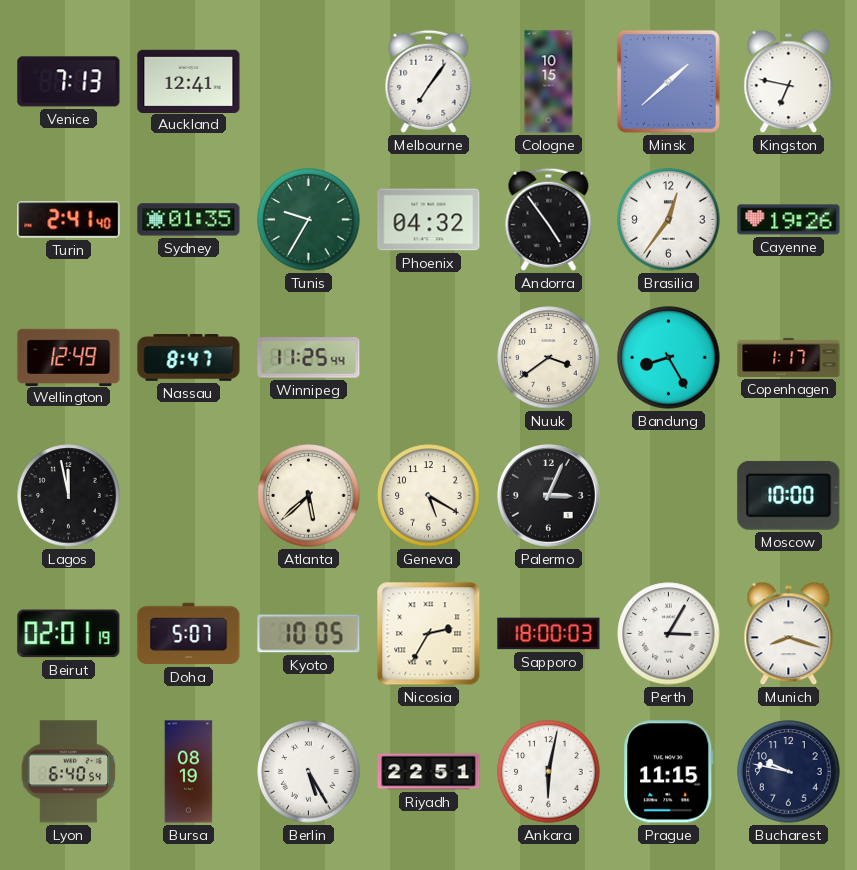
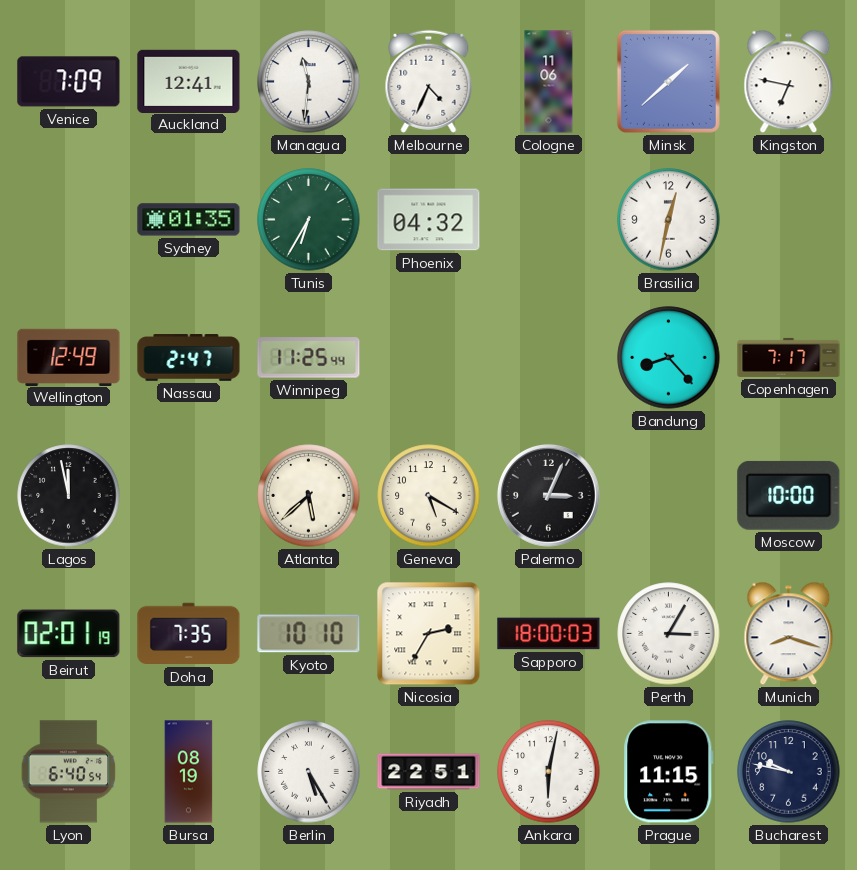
Venice: 7:13 -> 7:09
Managua: none -> 11:31
Melbourne: 7:06 -> 4:34
Cologne: 10:15 -> 11:06
Turin: 2:41 -> none
Tunis: 9:35 -> 6:35
Andorra: 4:54 -> none
Brasilia: 12:36 -> 12:32
Cayenne: 19:26 -> none
Nassau: 8:47 -> 2:47
Nuuk: 3:39 -> none
Bandung: 8:25 -> 8:23
Copenhagen: 1:17 -> 7:17
Doha: 5:07 -> 7:35
Kyoto: 10:05 -> 10:10
